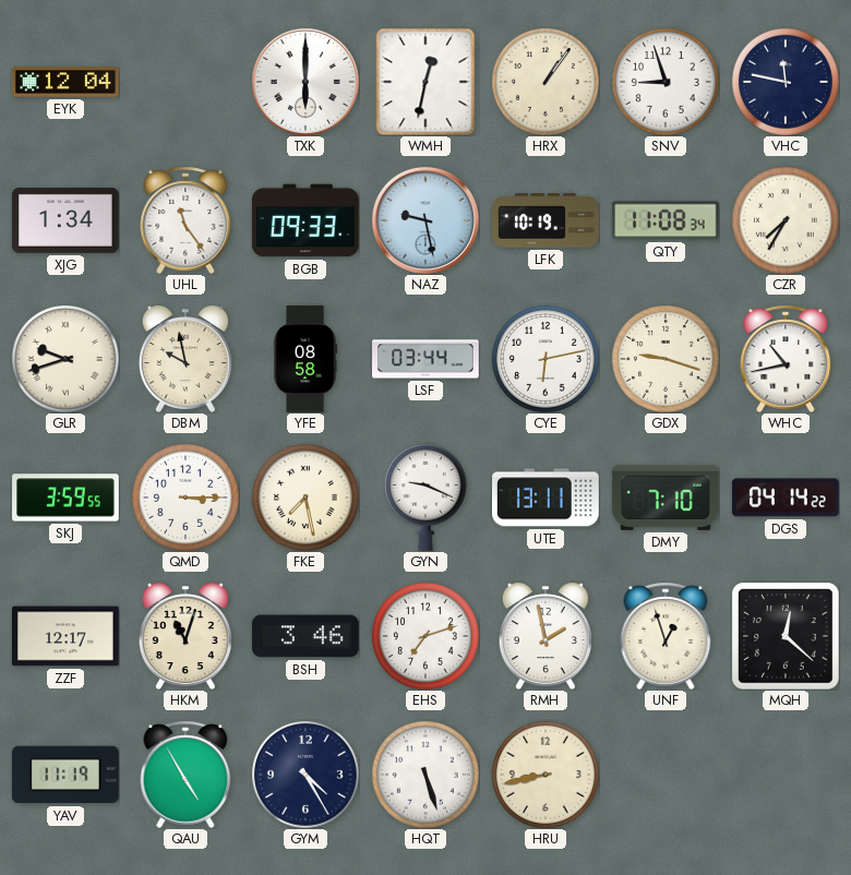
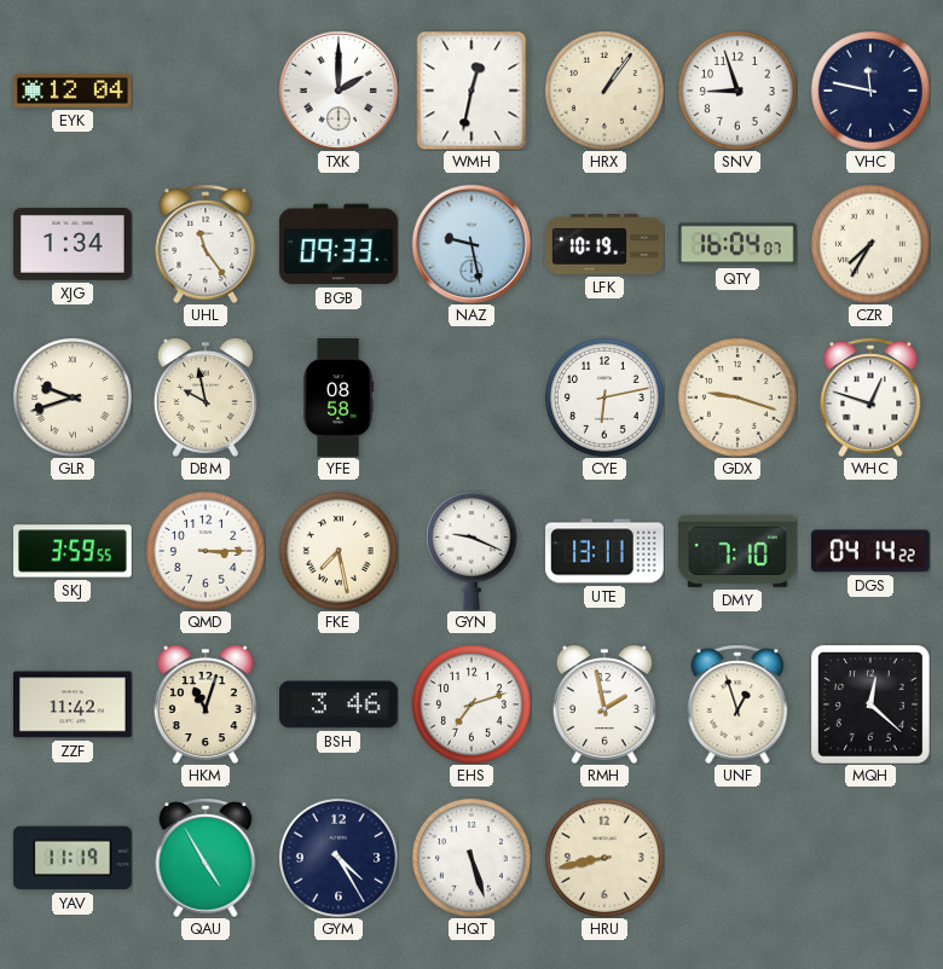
TXK: 6:00 -> 2:00
QTY: 11:08 -> 16:04
LSF: 03:44 -> none
WHC: 10:43 -> 12:48
ZZF: 12:17 -> 11:42
